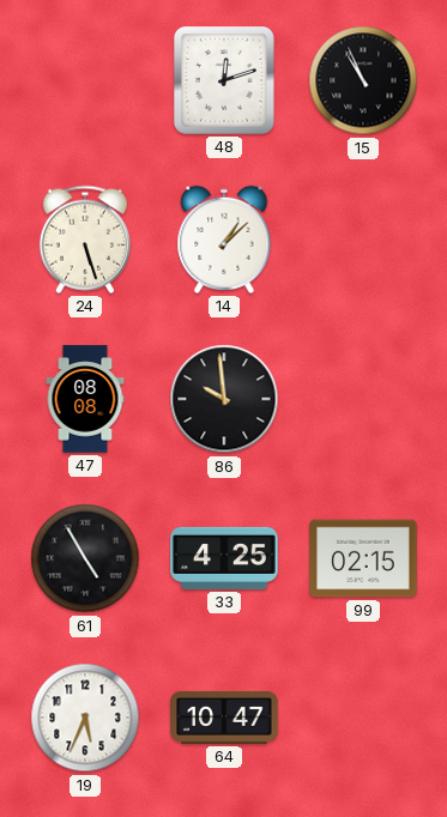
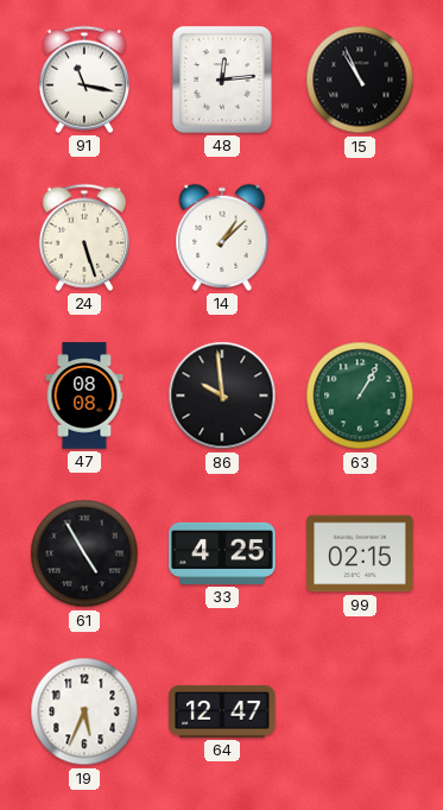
91: none -> 11:17
48: 12:12 -> 12:14
63: none -> 1:05
64: 10:47 -> 12:47
